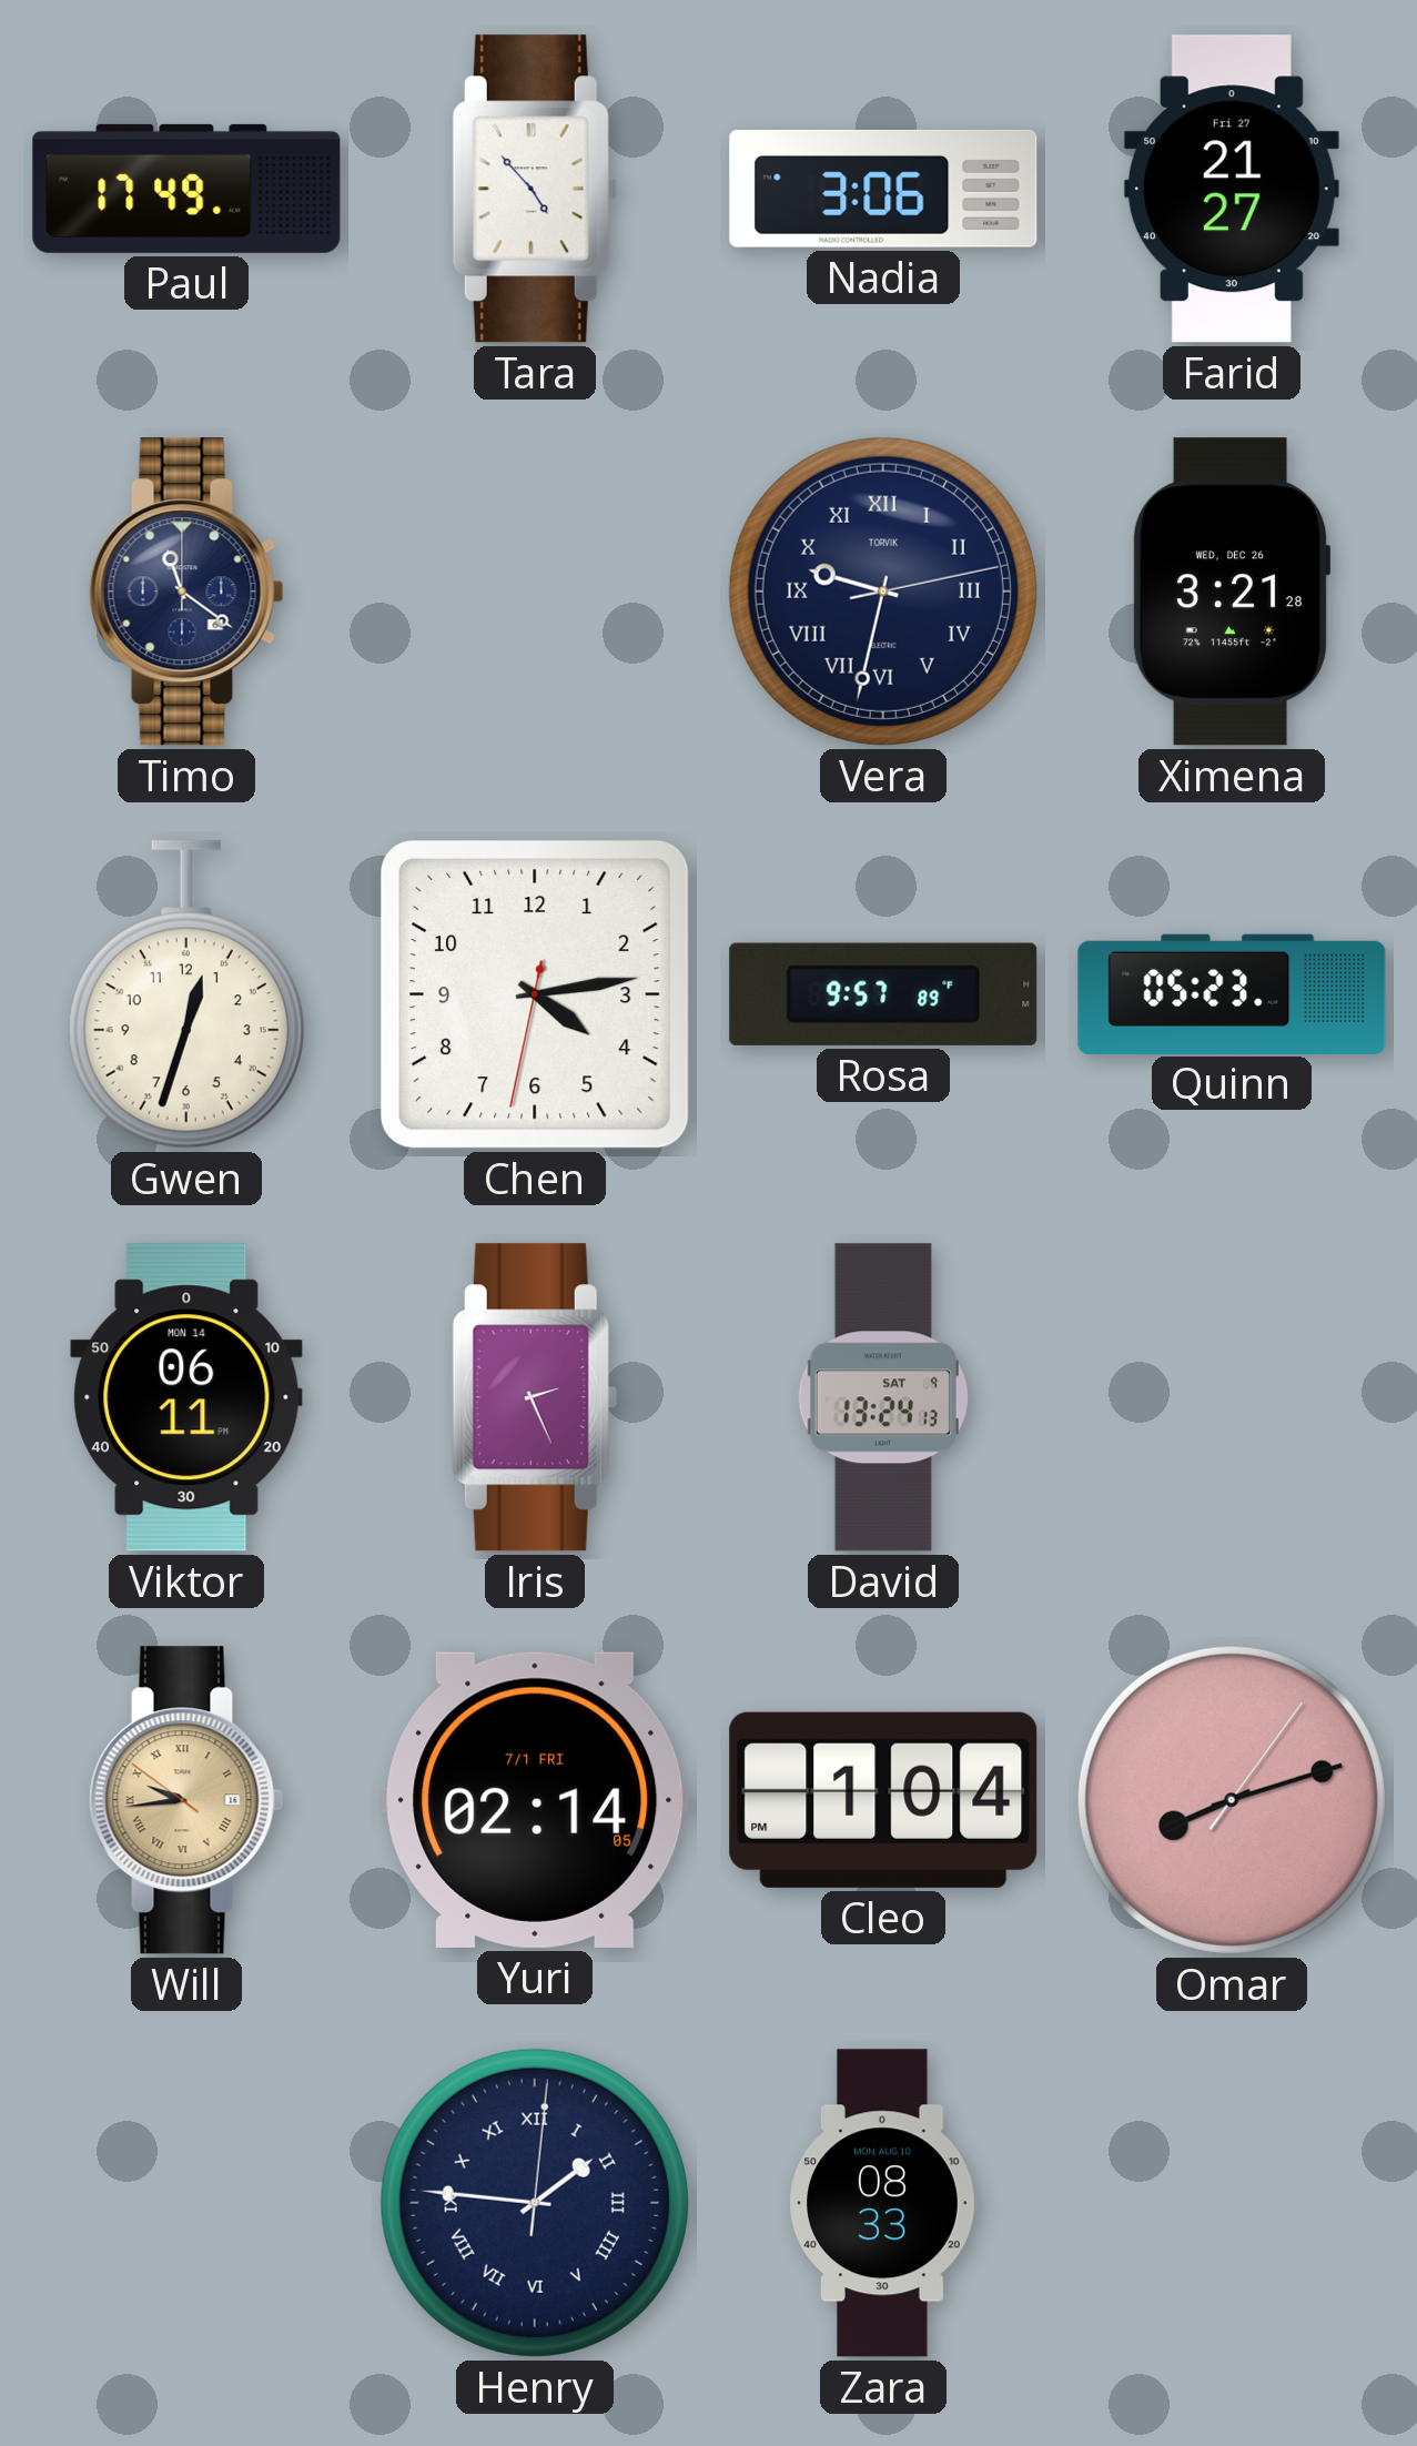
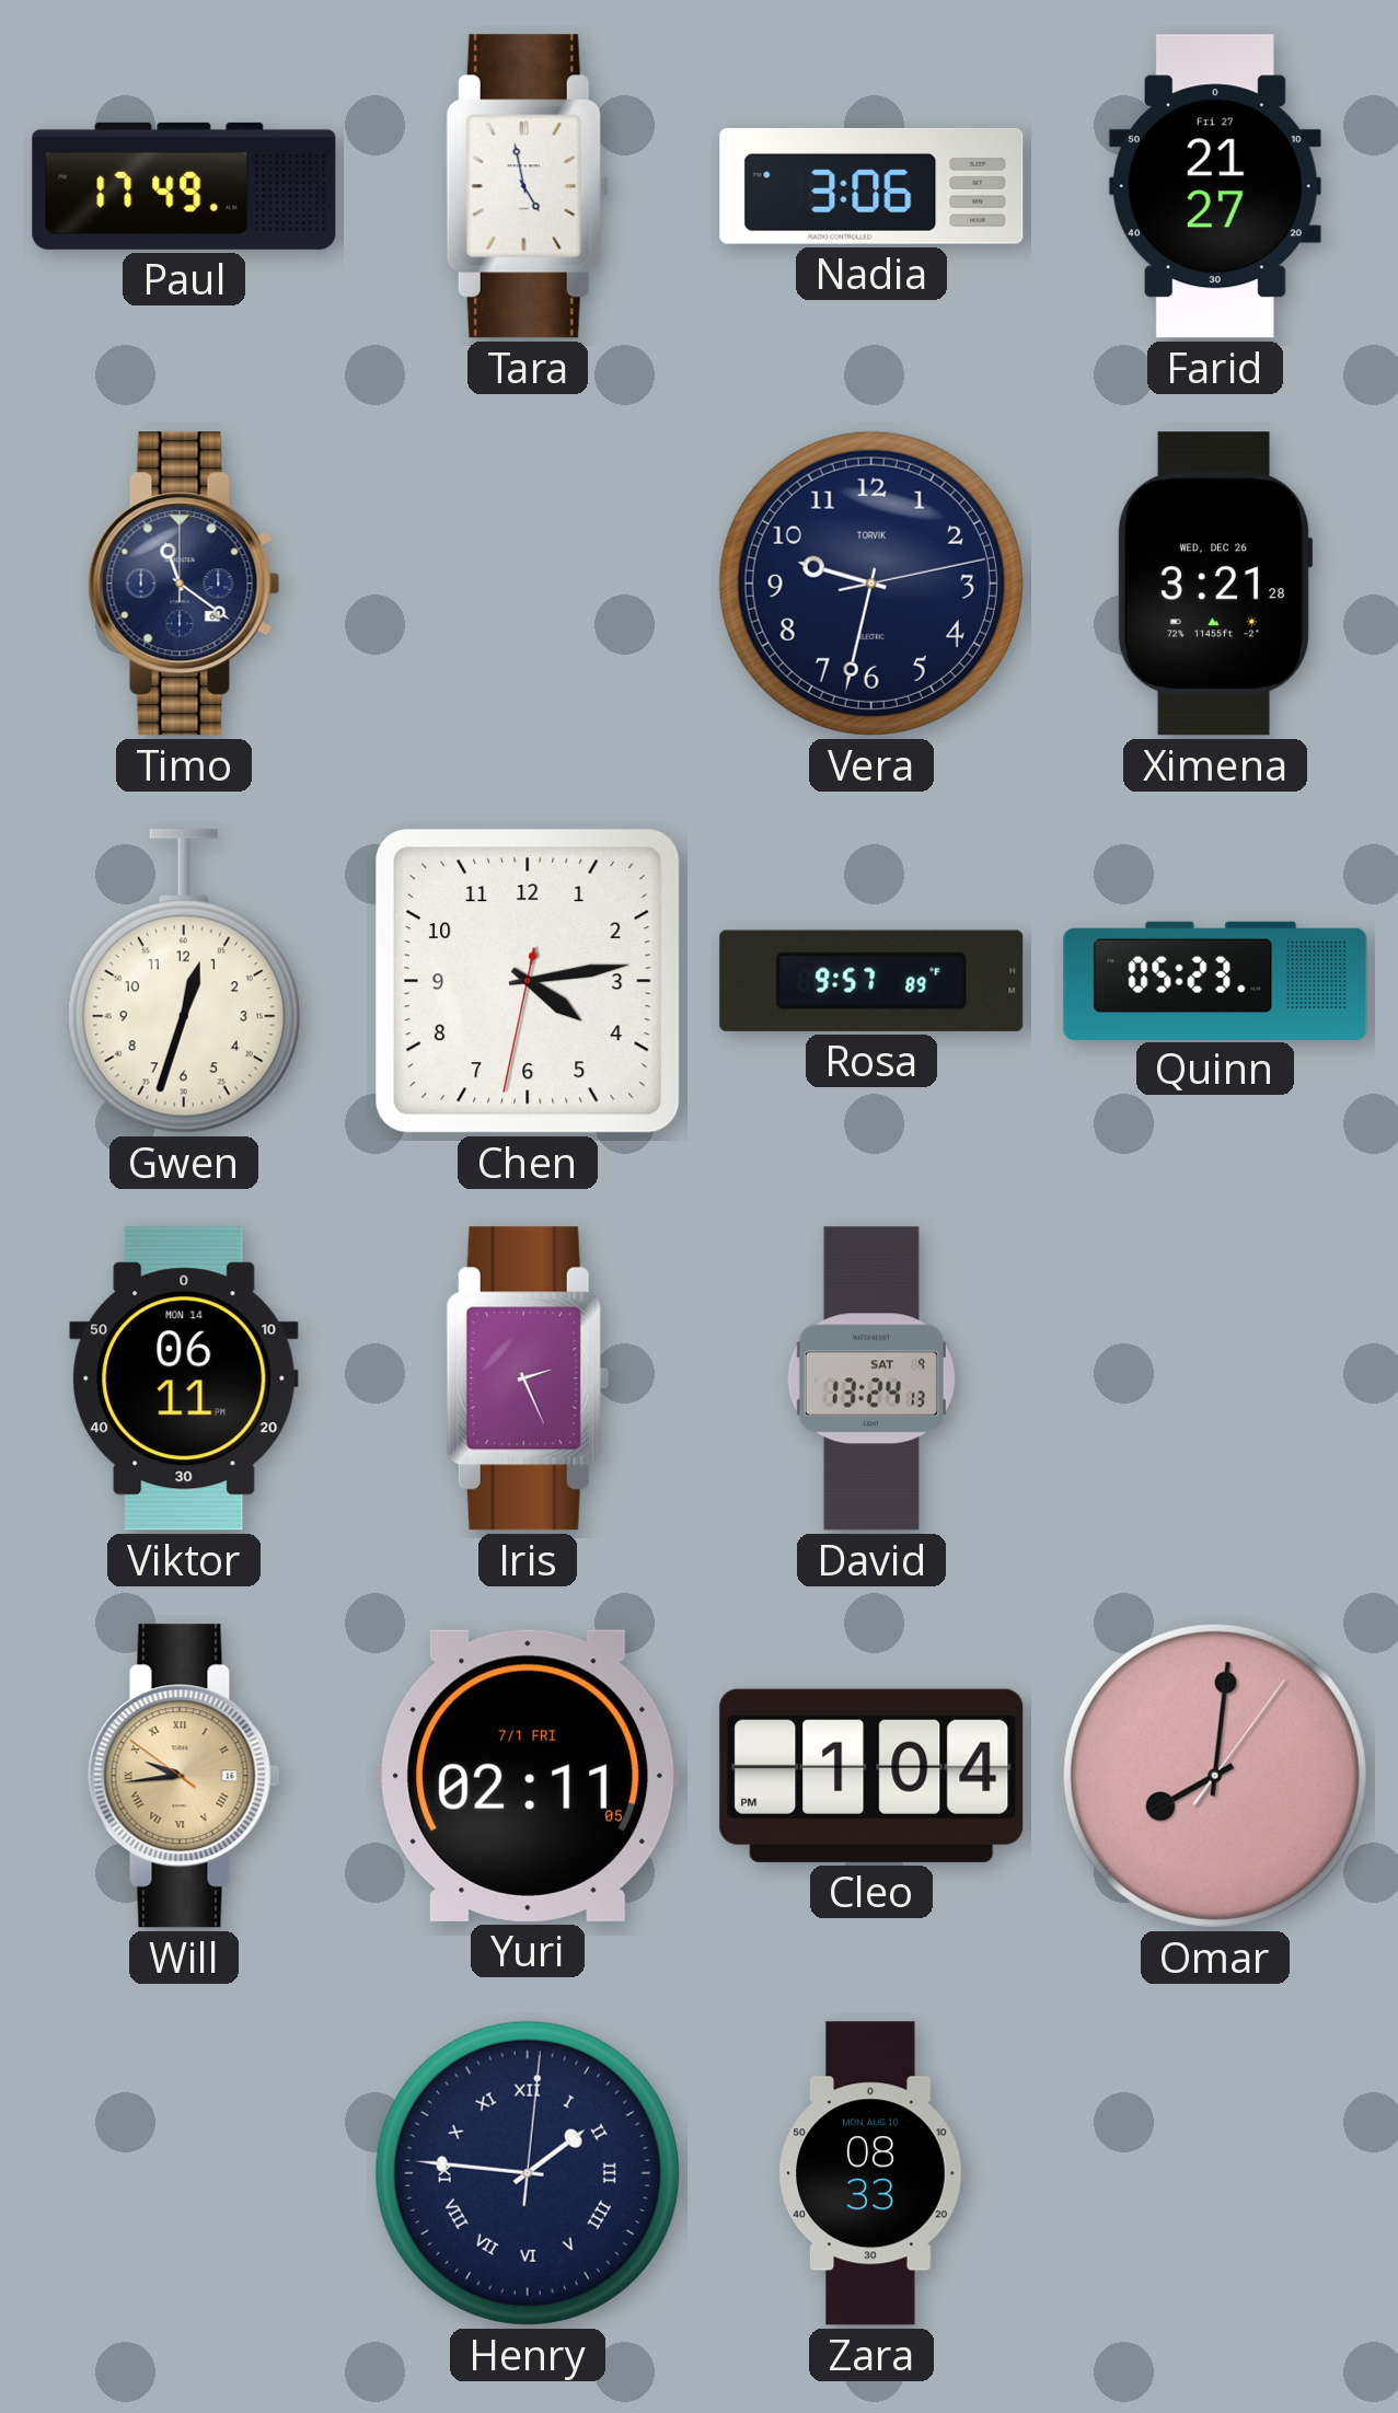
Tara: 4:53 -> 4:58
Vera numerals: Roman -> Arabic
Yuri: 02:14 -> 02:11
Omar: 8:12 -> 8:01
